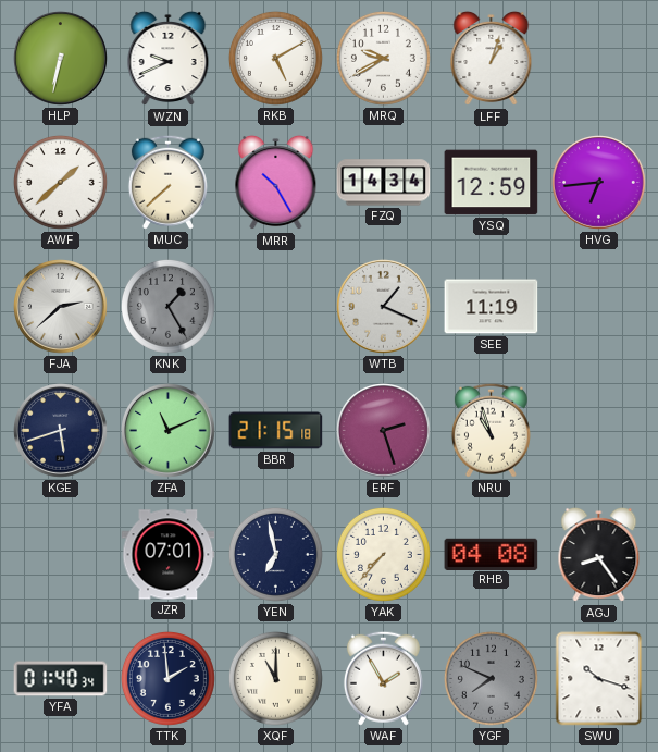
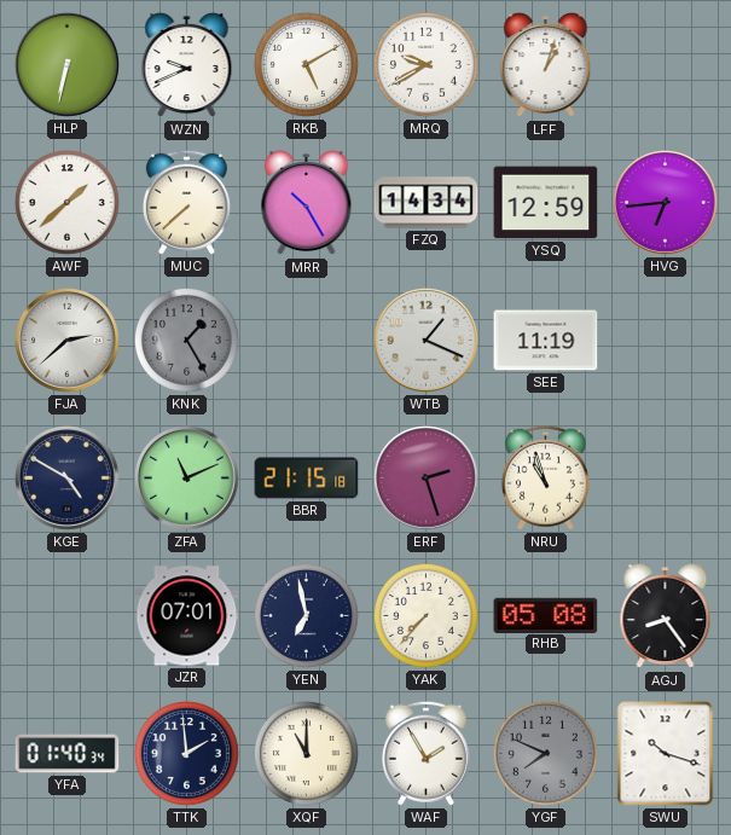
KGE: 5:42 -> 4:50
RHB: 04:08 -> 05:08
